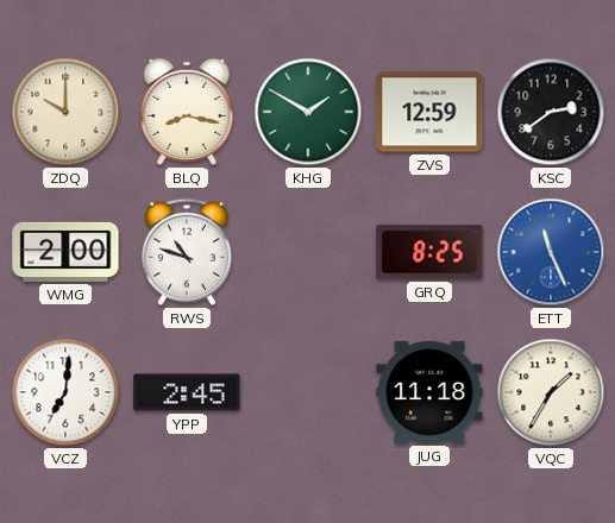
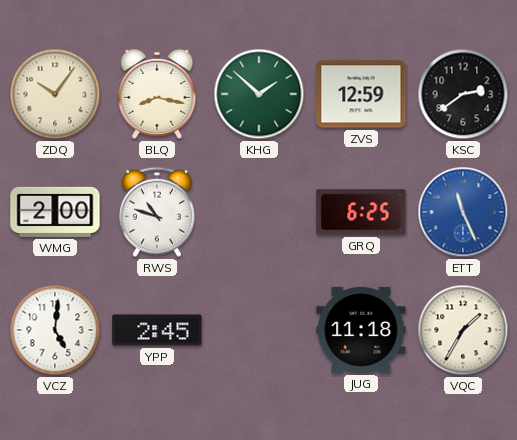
ZDQ: 10:00 -> 10:06
KHG: 1:50 -> 1:52
GRQ: 8:25 -> 6:25
VCZ: 7:01 -> 5:01
